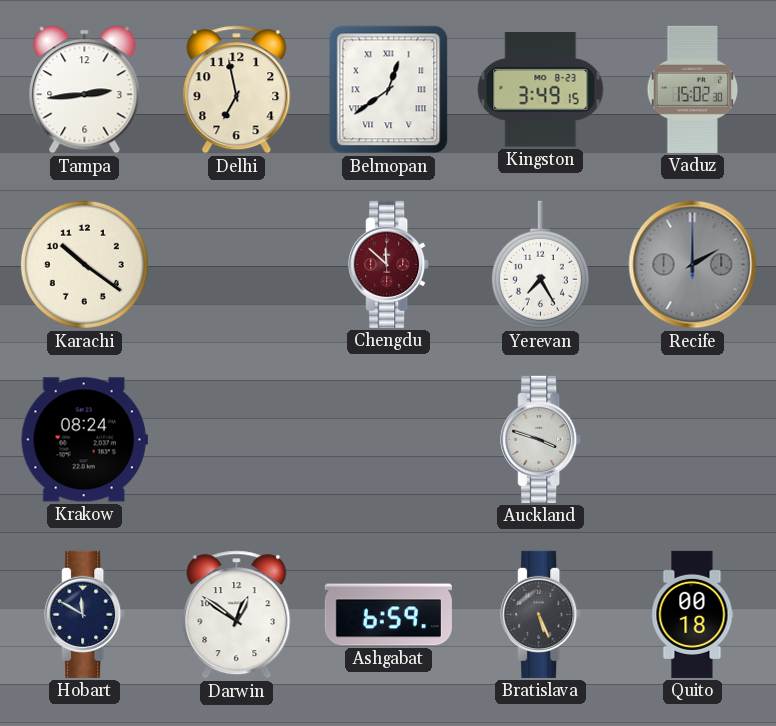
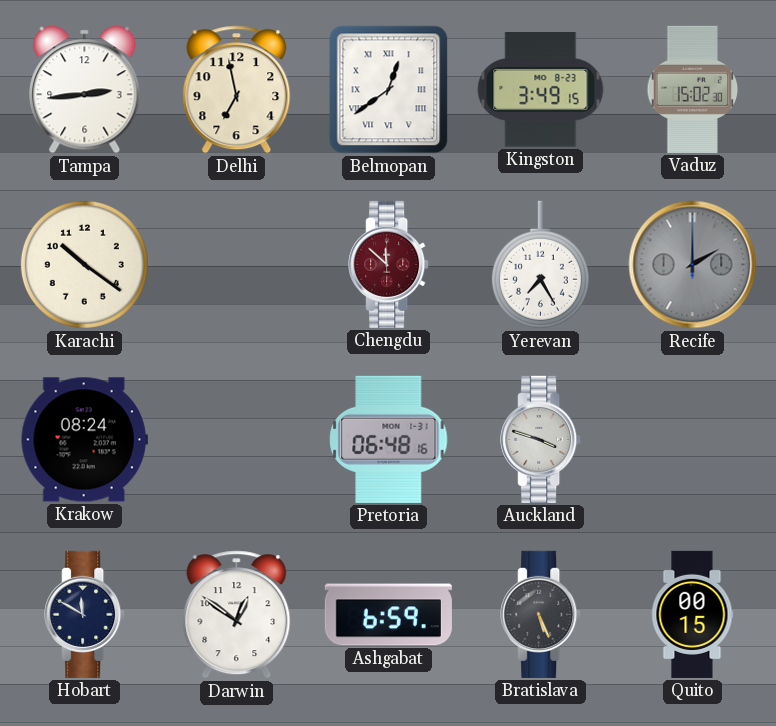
Pretoria: none -> 06:48
Quito: 00:18 -> 00:15
